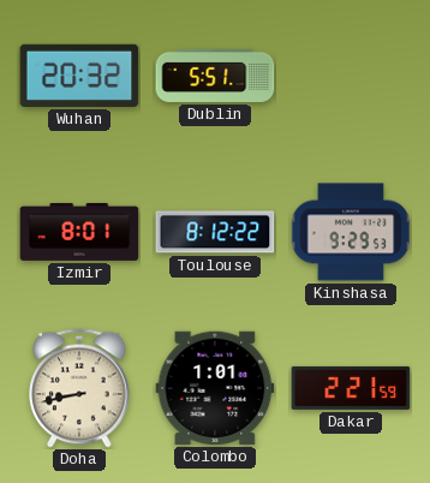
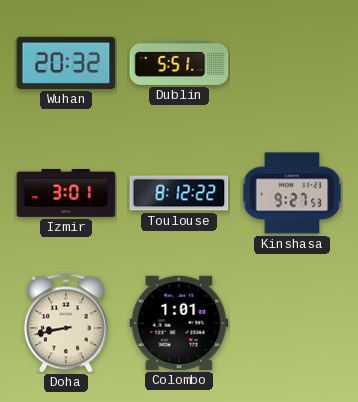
Izmir: 8:01 -> 3:01
Kinshasa: 9:29 -> 9:27
Dakar: 2:21 -> none
